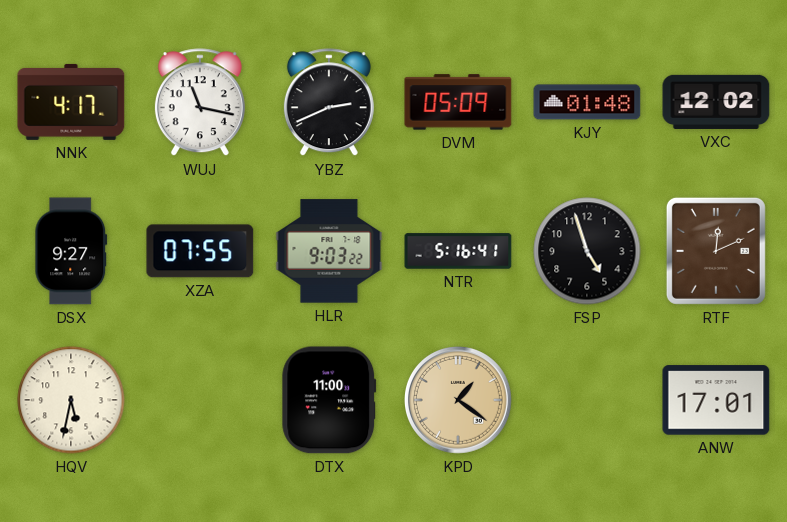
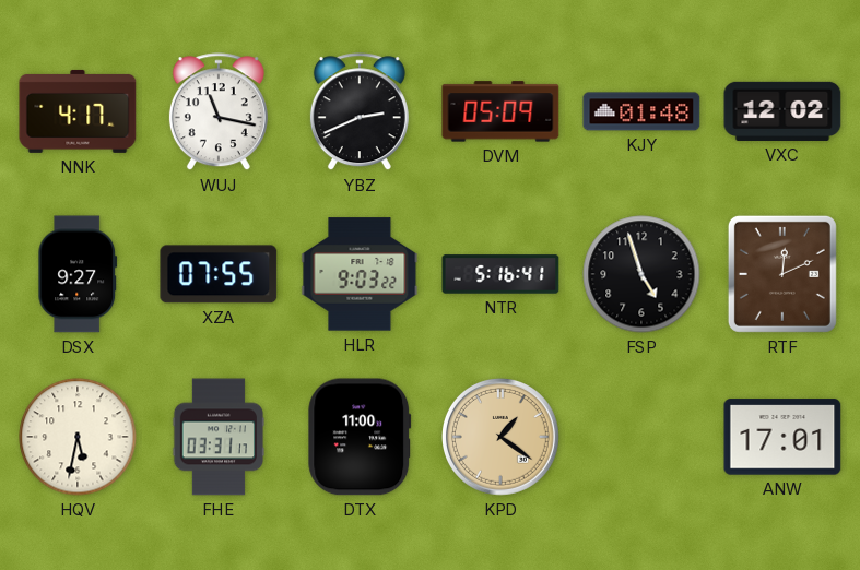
FHE: none -> 03:31
